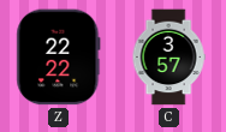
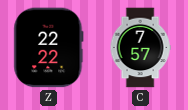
C: 3:57 -> 7:57
